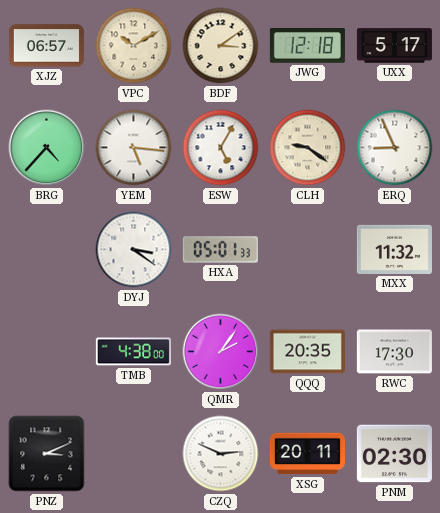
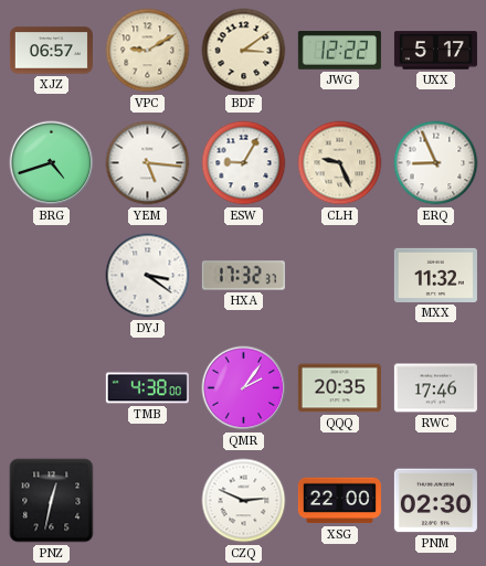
VPC: 10:10 -> 9:10
JWG: 12:18 -> 12:22
BRG: 4:37 -> 4:42
ESW: 5:05 -> 9:05
CLH: 9:21 -> 9:26
HXA: 05:01 -> 17:32
RWC: 17:30 -> 17:46
PNZ: 3:11 -> 12:32
XSG: 20:11 -> 22:00
